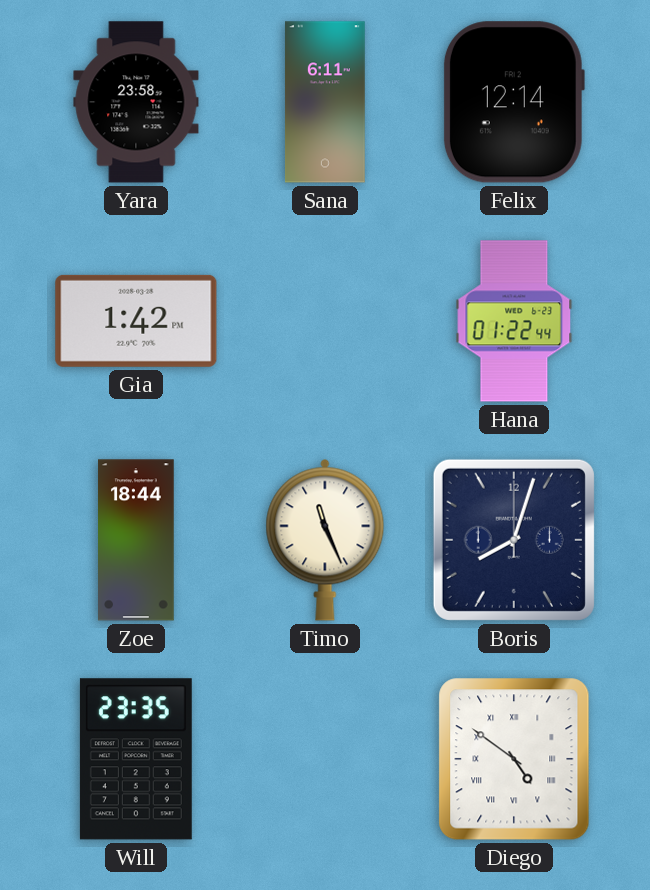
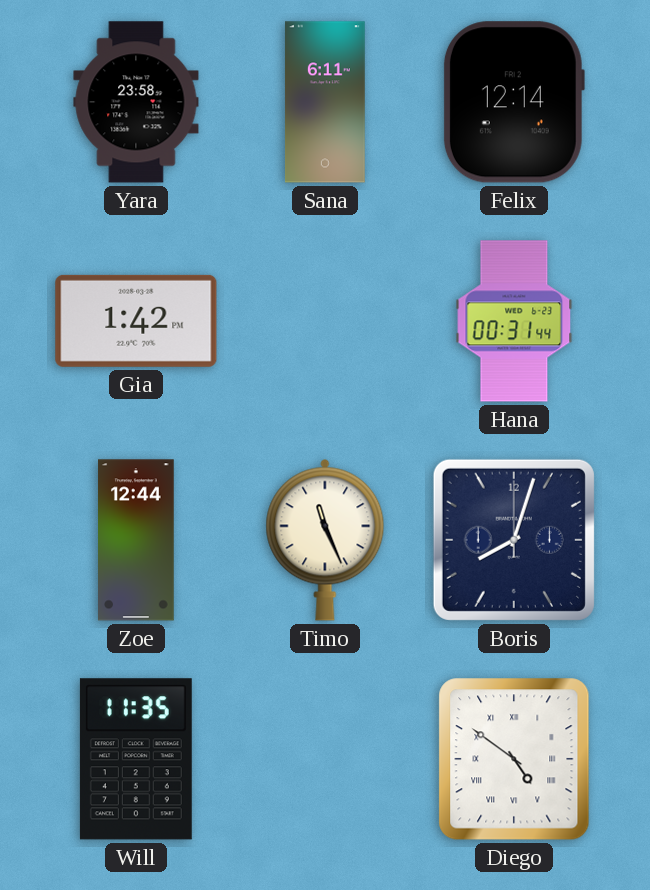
Hana: 01:22 -> 00:31
Zoe: 18:44 -> 12:44
Will: 23:35 -> 11:35
